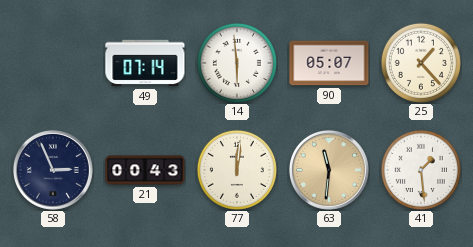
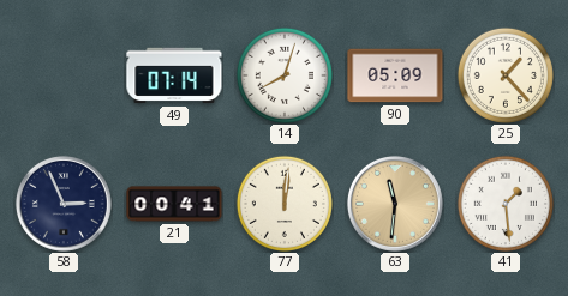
14: 5:59 -> 8:03
90: 05:07 -> 05:09
21: 00:43 -> 00:41
